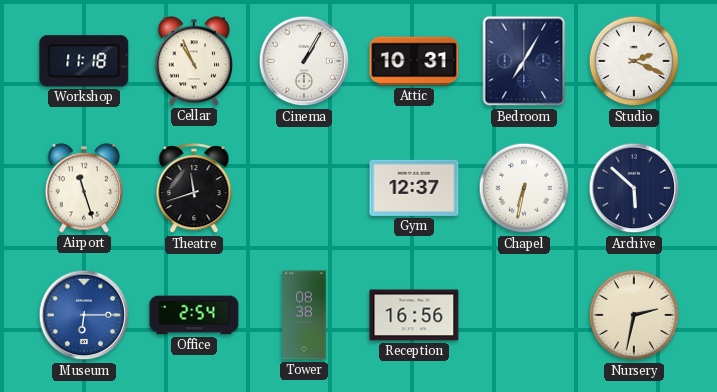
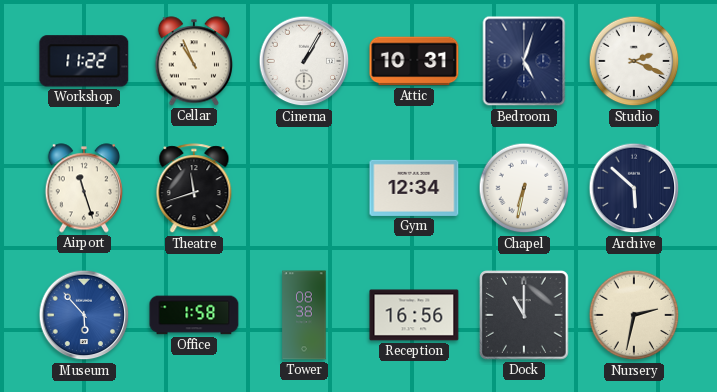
Workshop: 11:18 -> 11:22
Bedroom: 7:05 -> 5:03
Gym: 12:37 -> 12:34
Museum: 6:15 -> 5:53
Office: 2:54 -> 1:58
Dock: none -> 11:00
